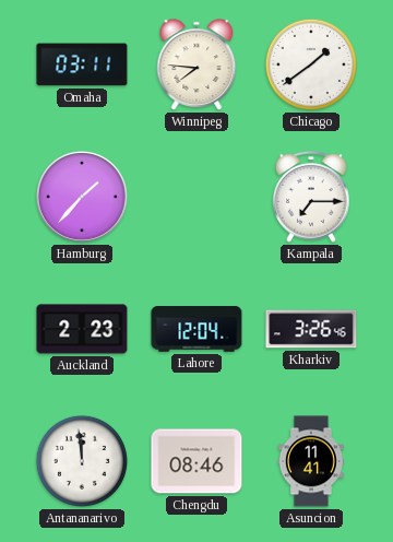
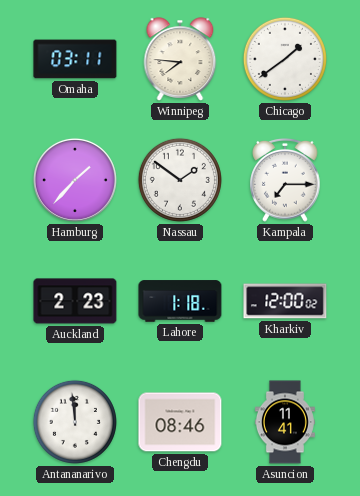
Nassau: none -> 1:51
Lahore: 12:04 -> 1:18
Kharkiv: 3:26 -> 12:00
